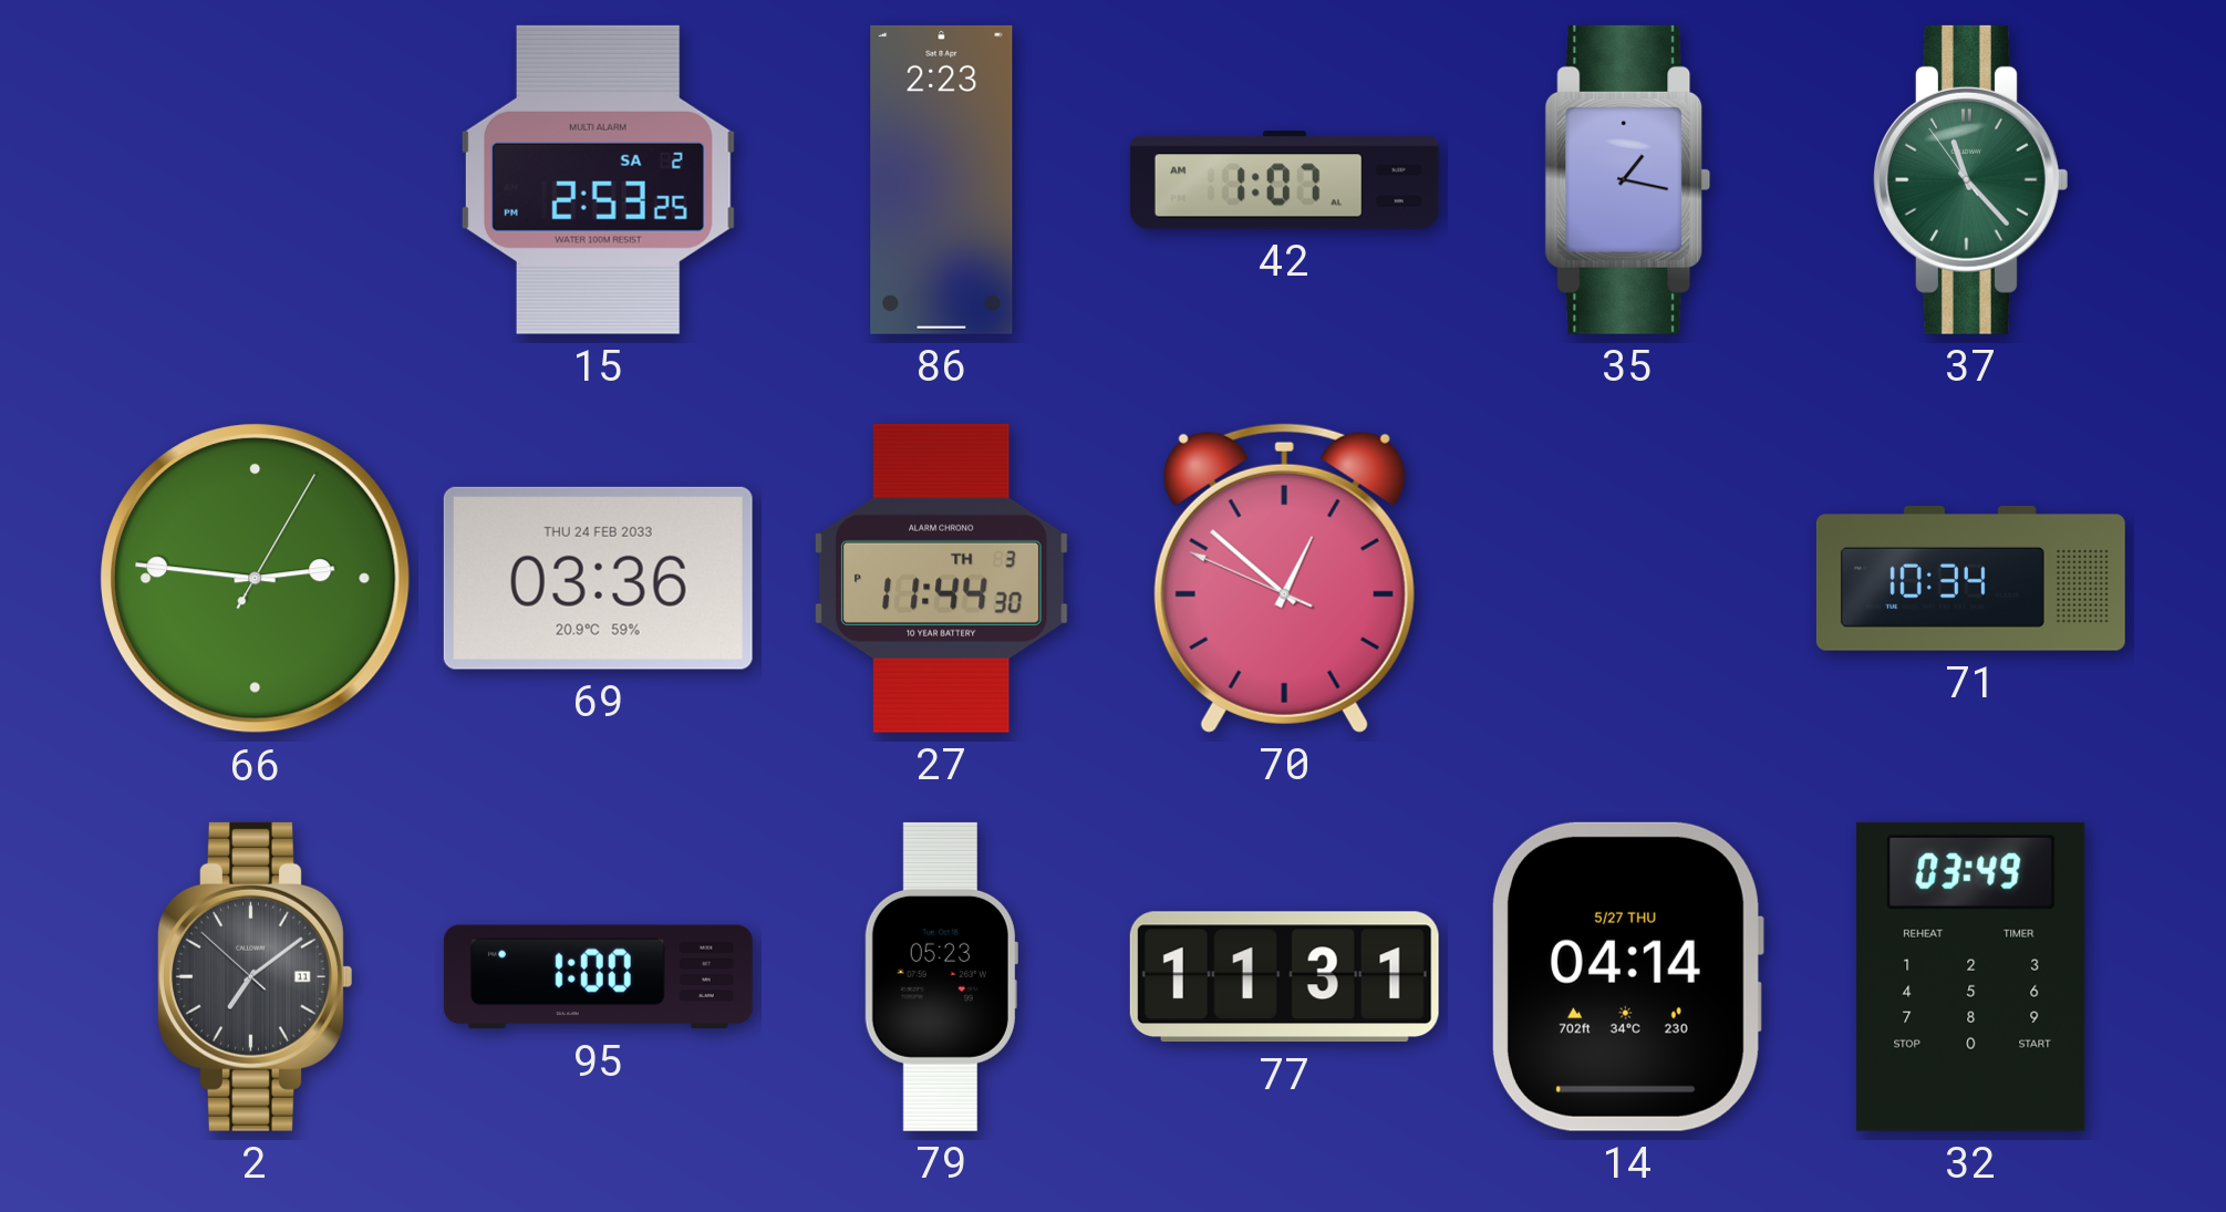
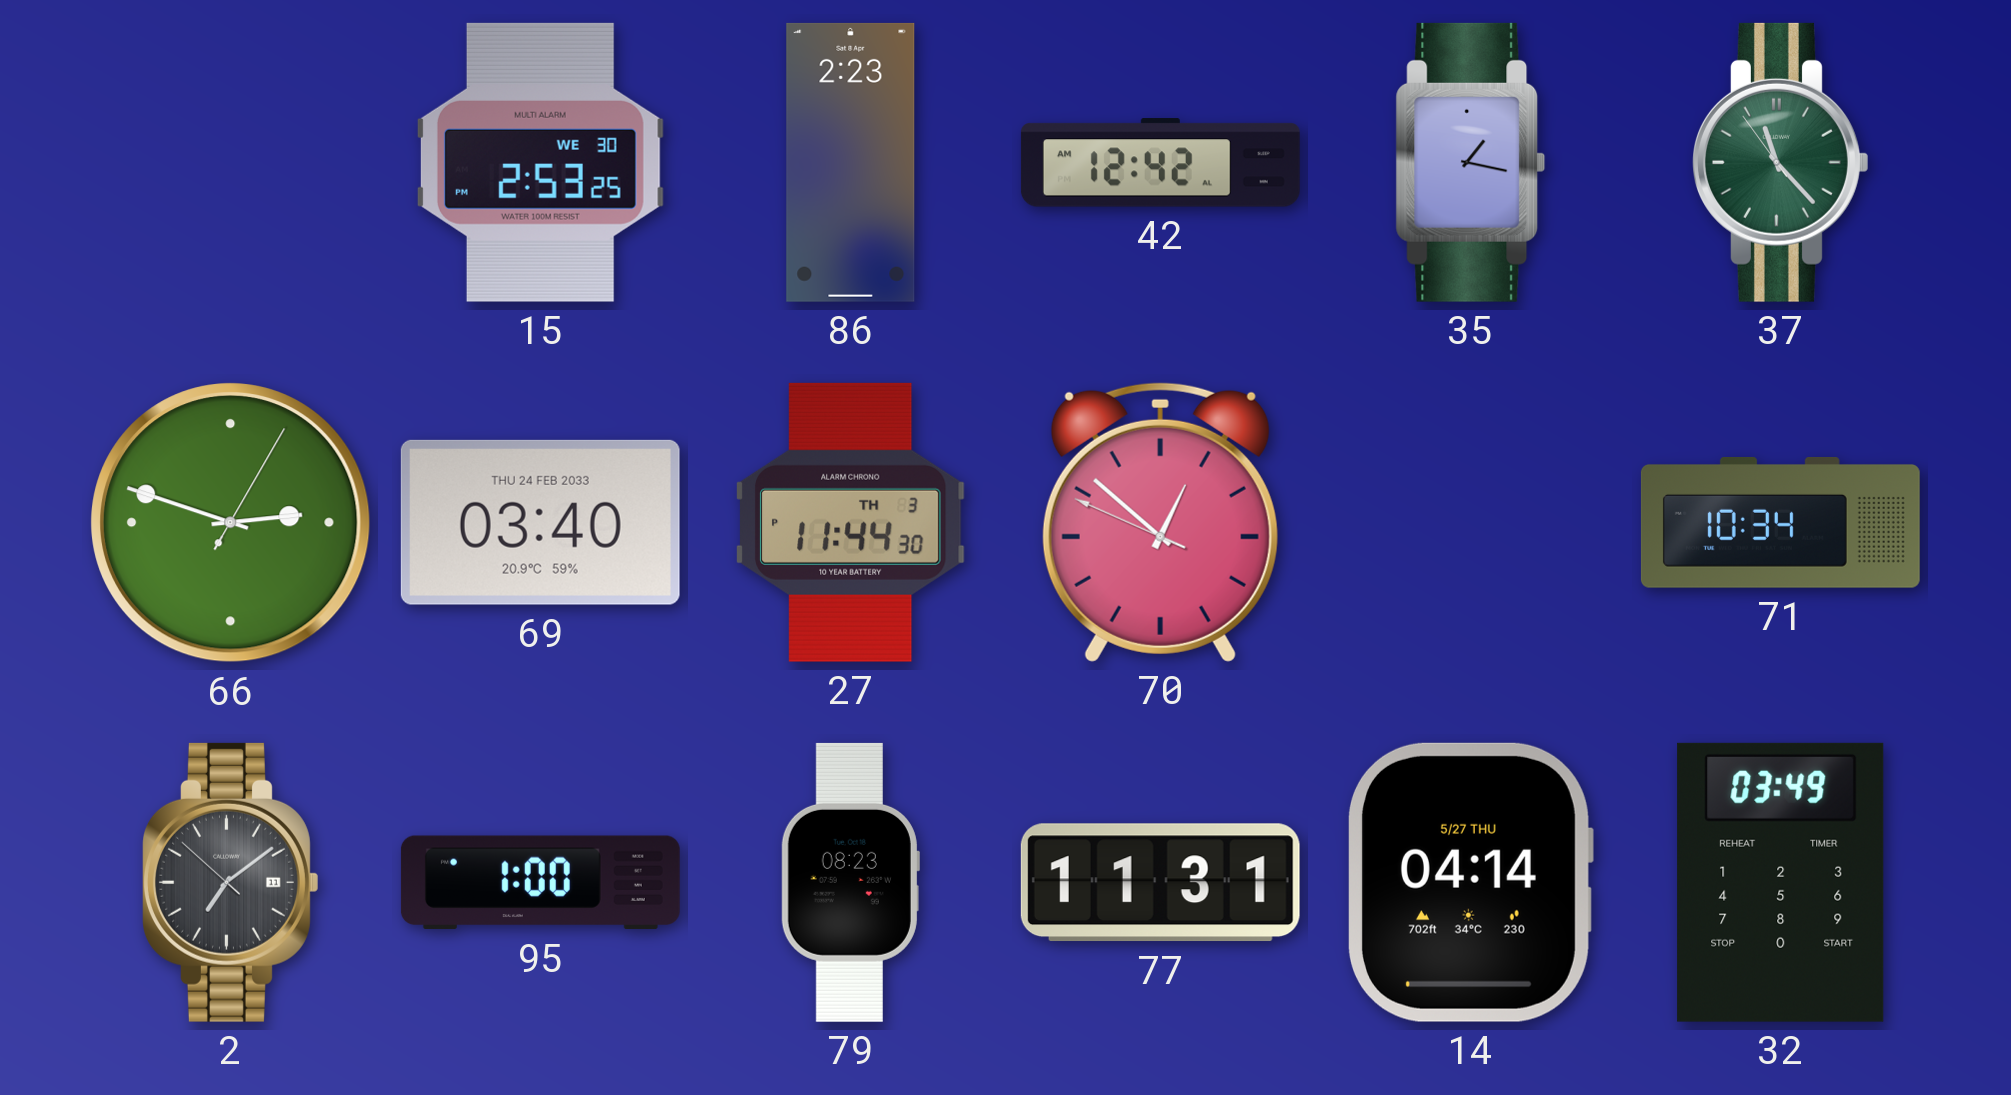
15 date: SA 2 -> WE 30
42: 1:07 -> 12:42
66: 2:46 -> 2:48
69: 03:36 -> 03:40
79: 05:23 -> 08:23
